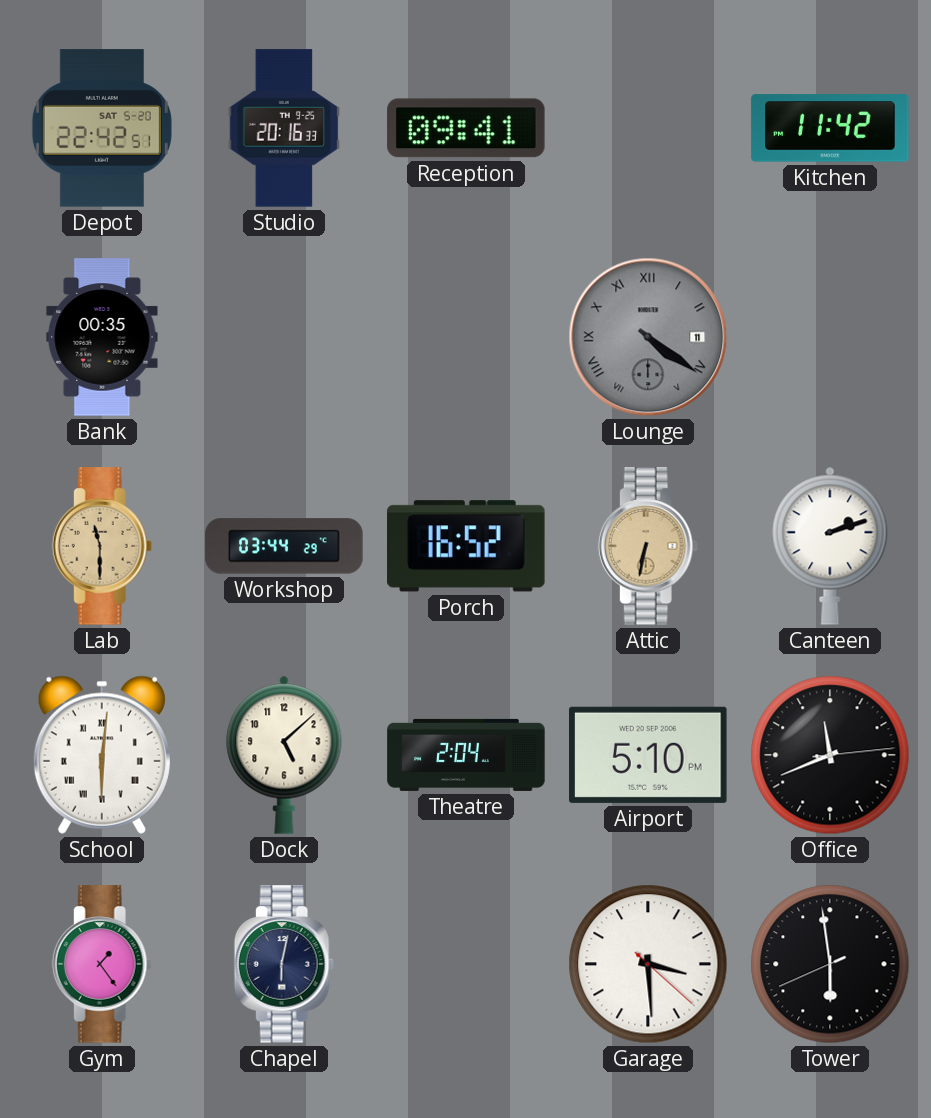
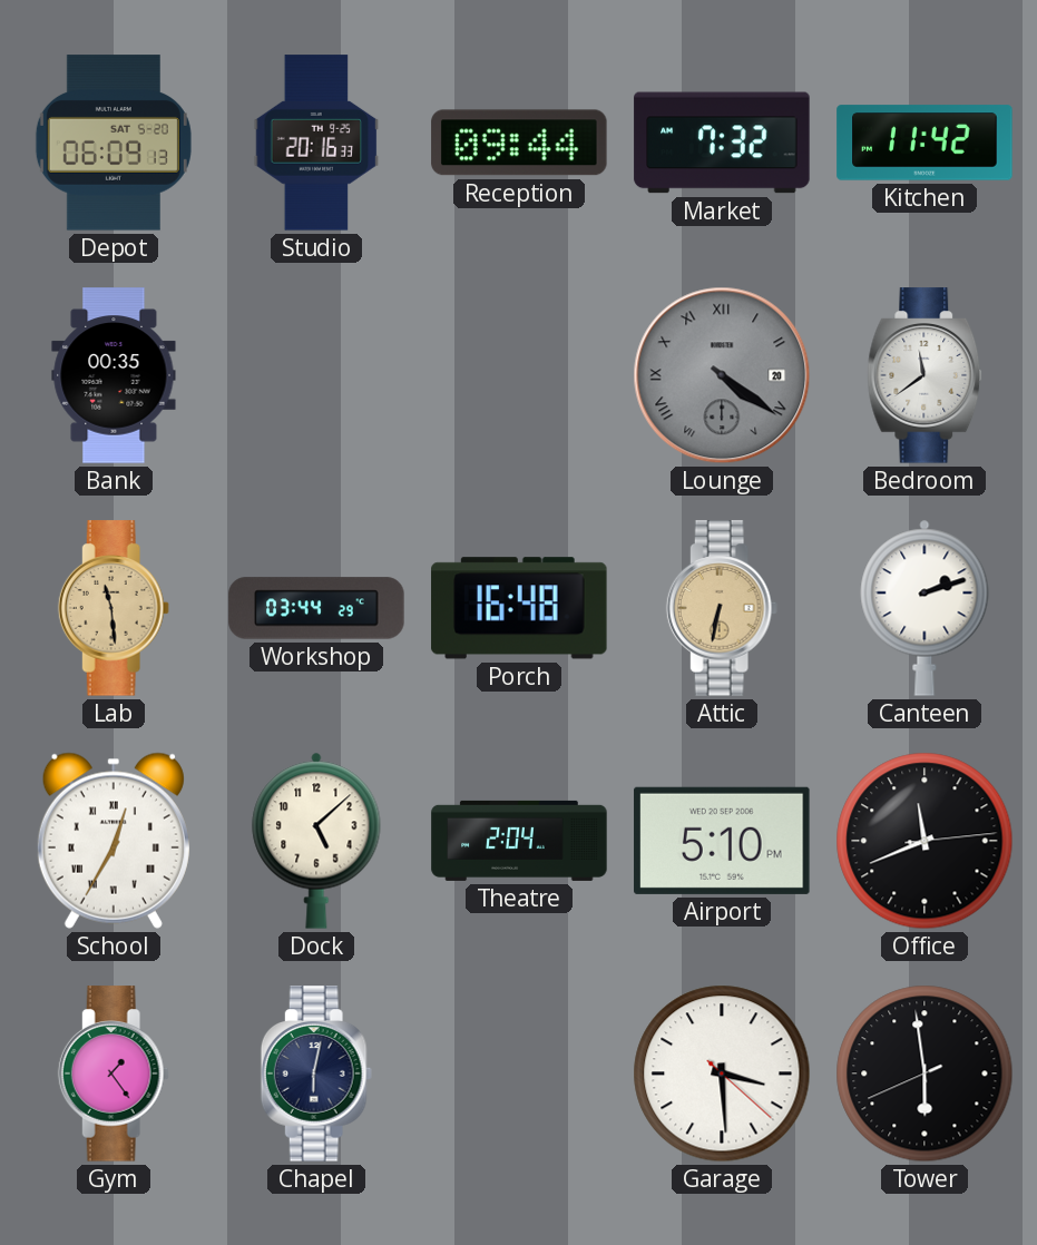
Depot: 22:42 -> 06:09
Reception: 09:41 -> 09:44
Market: none -> 7:32
Lounge date: 11 -> 20
Bedroom: none -> 11:39
Lab: 11:30 -> 11:29
Porch: 16:52 -> 16:48
School: 6:01 -> 12:35
